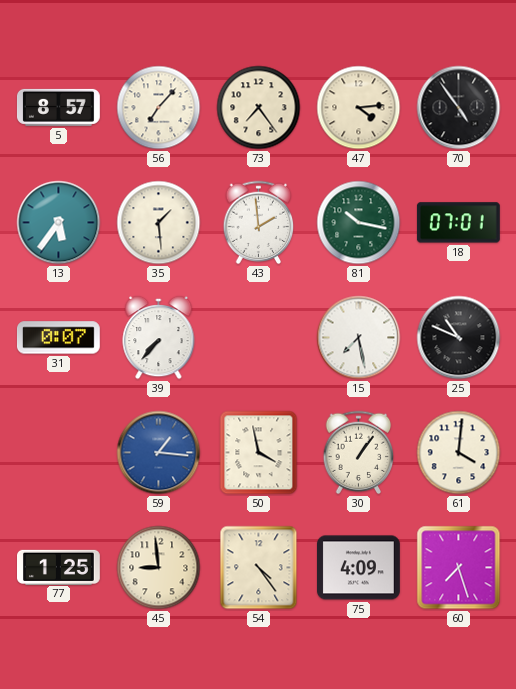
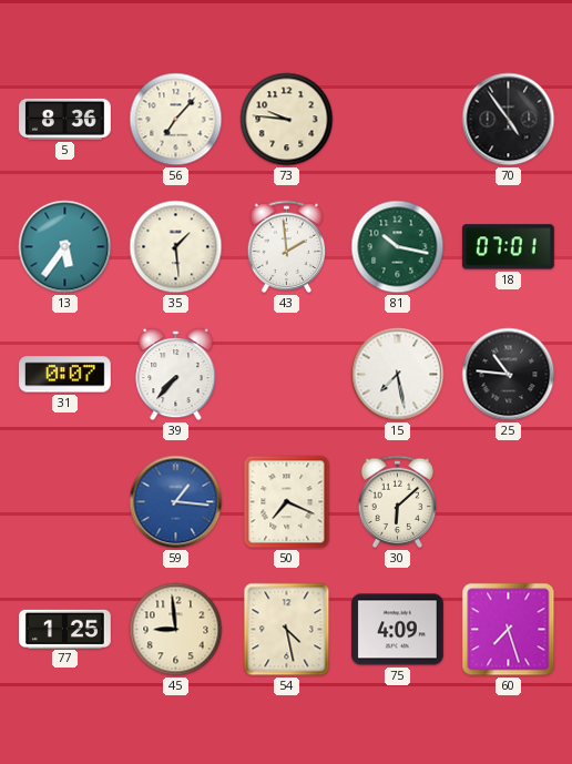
5: 8:57 -> 8:36
73: 7:24 -> 9:46
47: 4:14 -> none
25: 10:49 -> 10:46
50: 3:58 -> 7:19
30: 1:06 -> 6:08
61: 4:01 -> none
54: 4:24 -> 4:28
